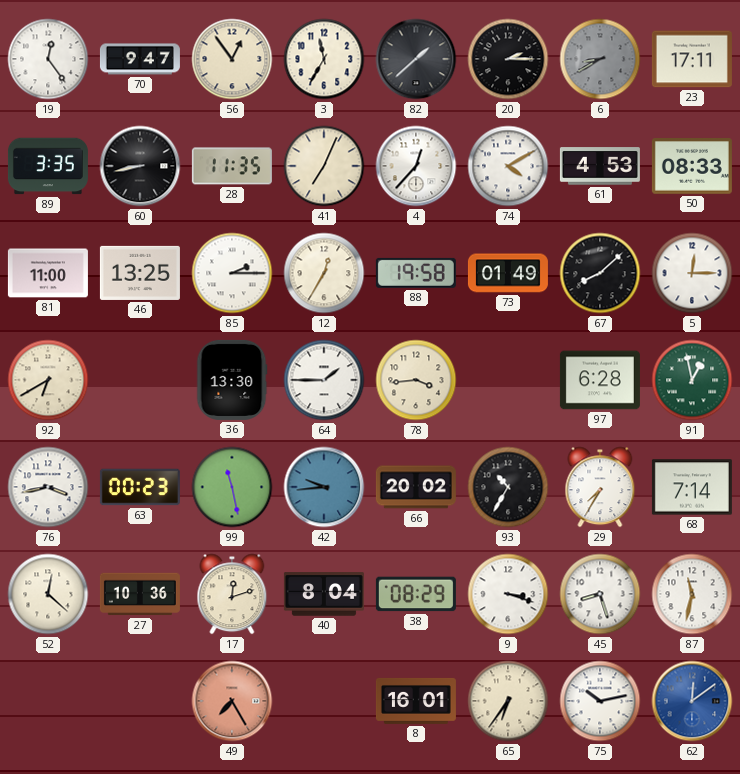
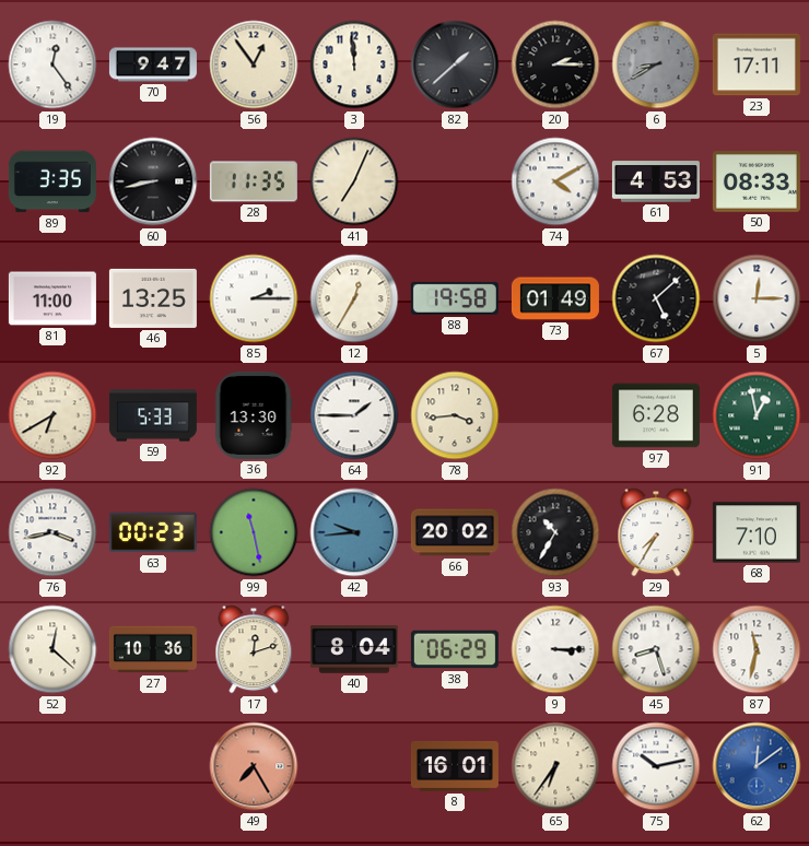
3: 11:35 -> 11:59
4: 12:37 -> none
67: 8:08 -> 5:08
59: none -> 5:33
68: 7:14 -> 7:10
38: 08:29 -> 06:29
9: 3:18 -> 3:15
